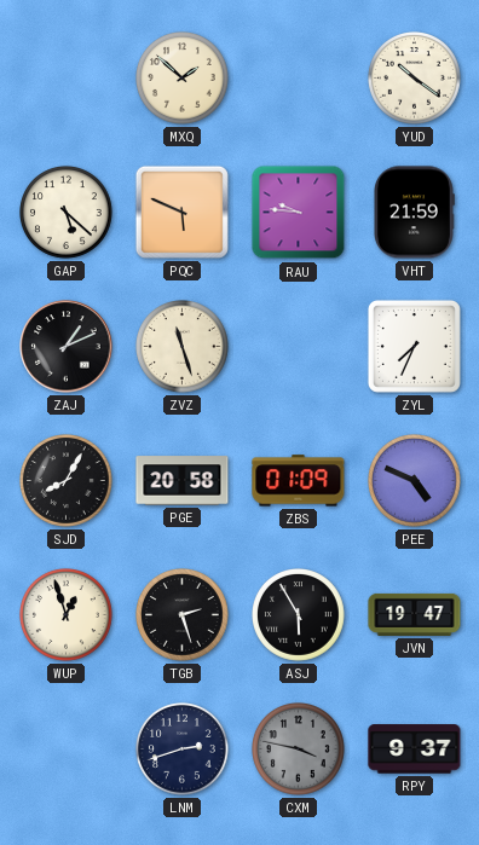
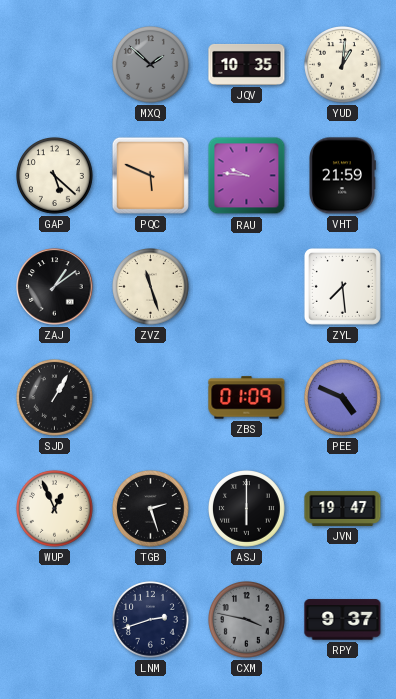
MXQ dial: cream -> grey
JQV: none -> 10:35
YUD: 10:21 -> 1:01
ZAJ: 1:11 -> 1:09
ZYL: 7:34 -> 7:29
SJD: 8:05 -> 1:05
PGE: 20:58 -> none
WUP: 12:57 -> 12:56
ASJ: 5:55 -> 6:00
